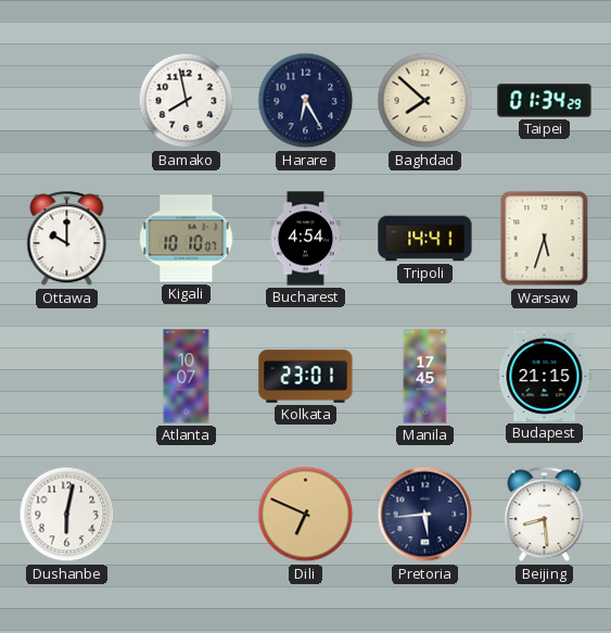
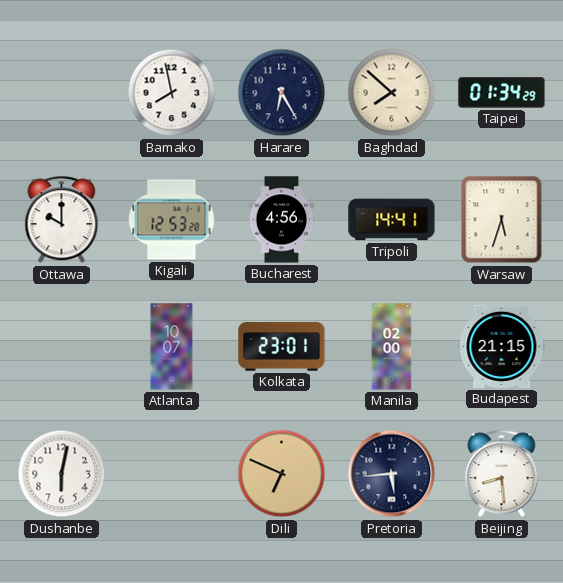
Kigali: 10:10 -> 12:53
Bucharest: 4:54 -> 4:56
Manila: 17:45 -> 02:00
